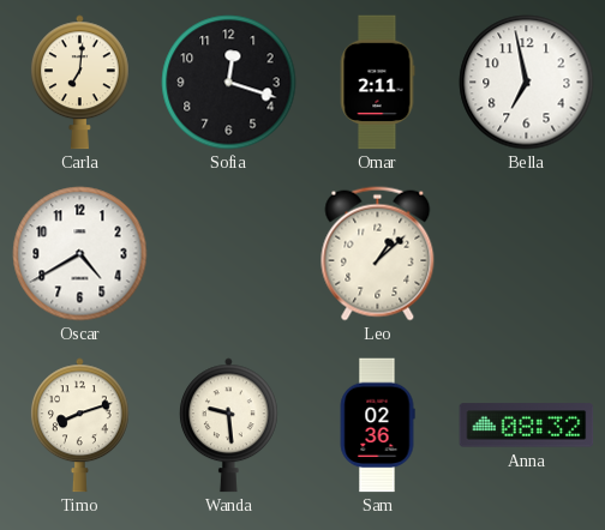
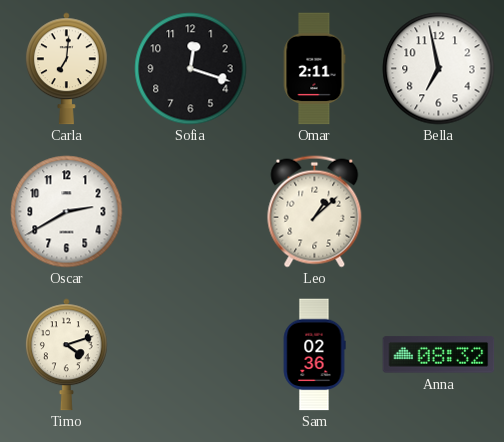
Oscar: 4:40 -> 2:40
Timo: 8:12 -> 4:12
Wanda: 9:29 -> none
